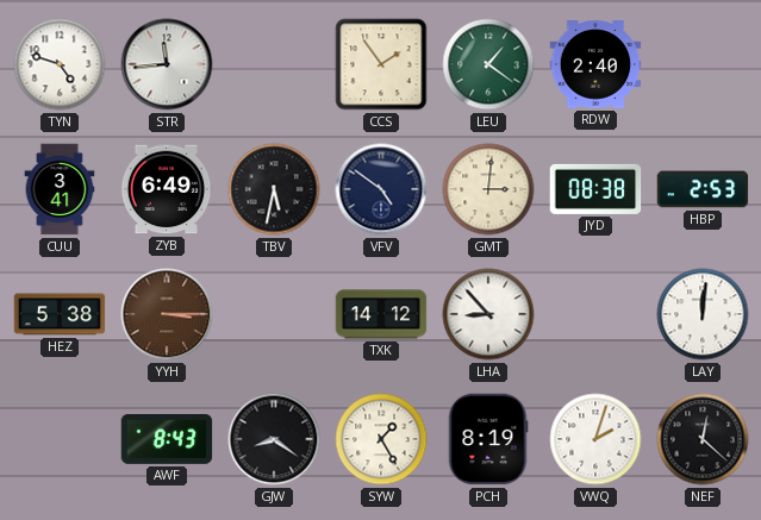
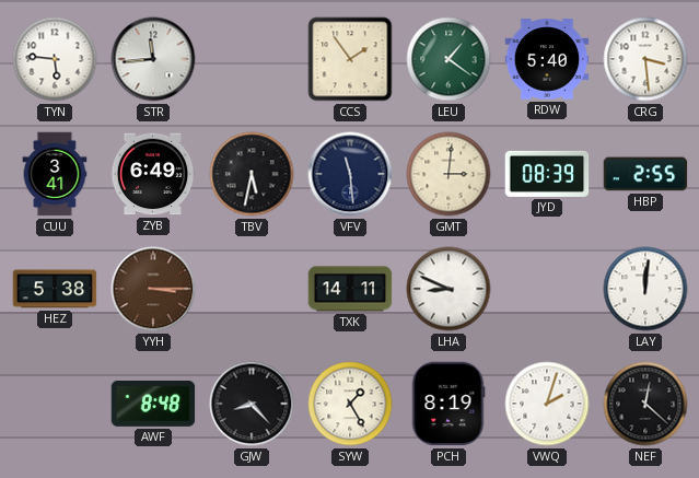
TYN: 4:48 -> 5:46
RDW: 2:40 -> 5:40
CRG: none -> 3:29
VFV: 4:51 -> 11:29
JYD: 08:38 -> 08:39
HBP: 2:53 -> 2:55
TXK: 14:12 -> 14:11
LHA: 8:53 -> 8:49
AWF: 8:43 -> 8:48
GJW: 8:21 -> 8:23
